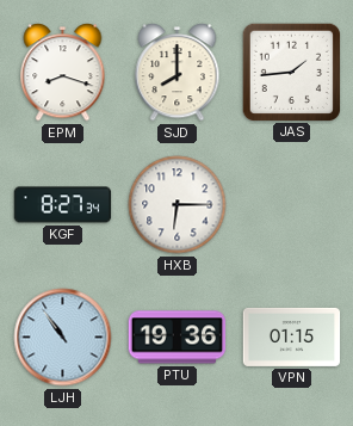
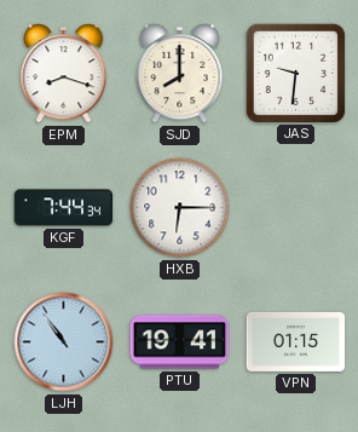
JAS: 1:44 -> 9:31
KGF: 8:27 -> 7:44
PTU: 19:36 -> 19:41
